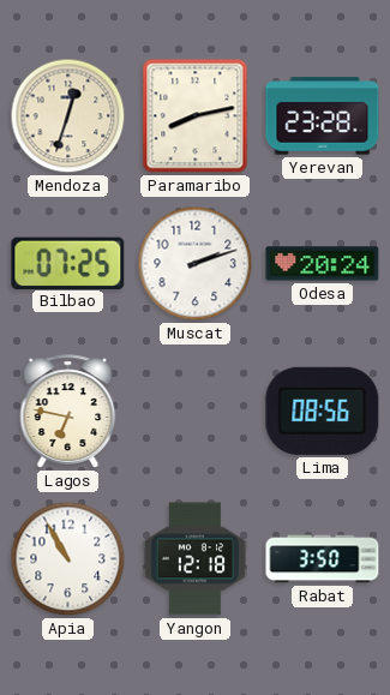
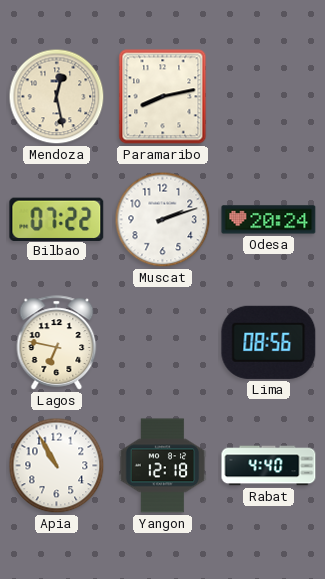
Mendoza: 12:33 -> 12:28
Yerevan: 23:28 -> none
Bilbao: 07:25 -> 07:22
Rabat: 3:50 -> 4:40
